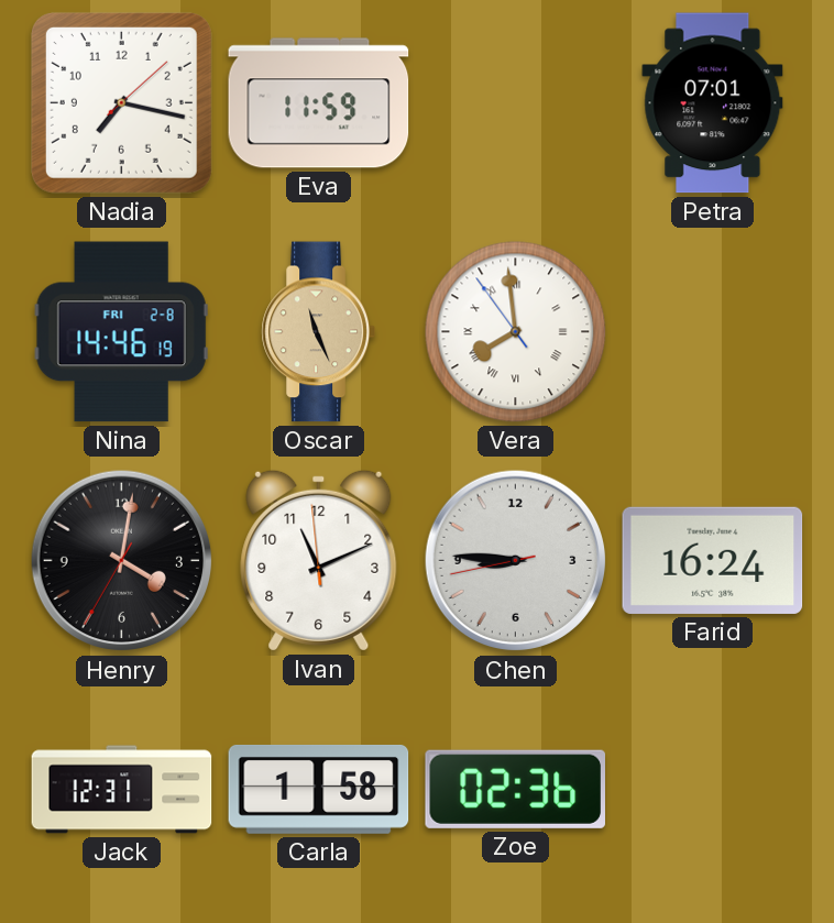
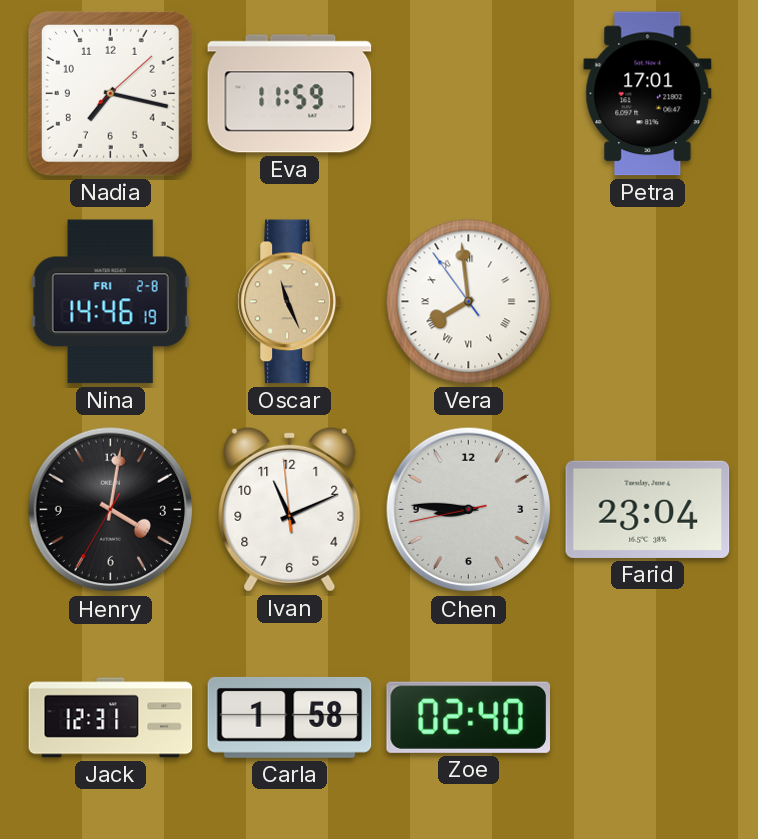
Petra: 07:01 -> 17:01
Farid: 16:24 -> 23:04
Zoe: 02:36 -> 02:40
